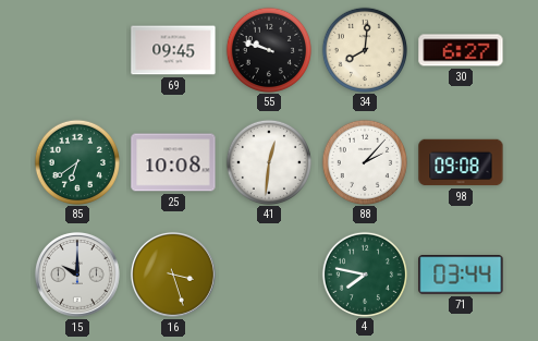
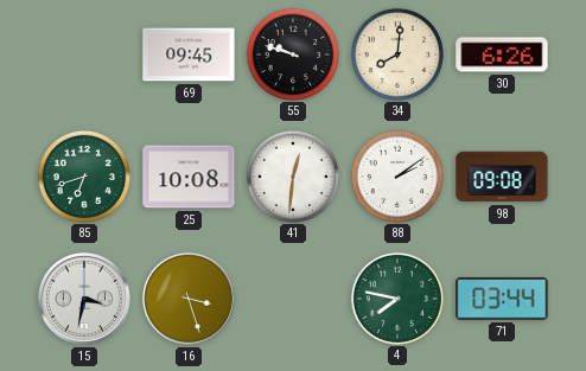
30: 6:27 -> 6:26
85: 6:39 -> 6:42
88: 2:07 -> 2:09
15: 10:00 -> 3:32
